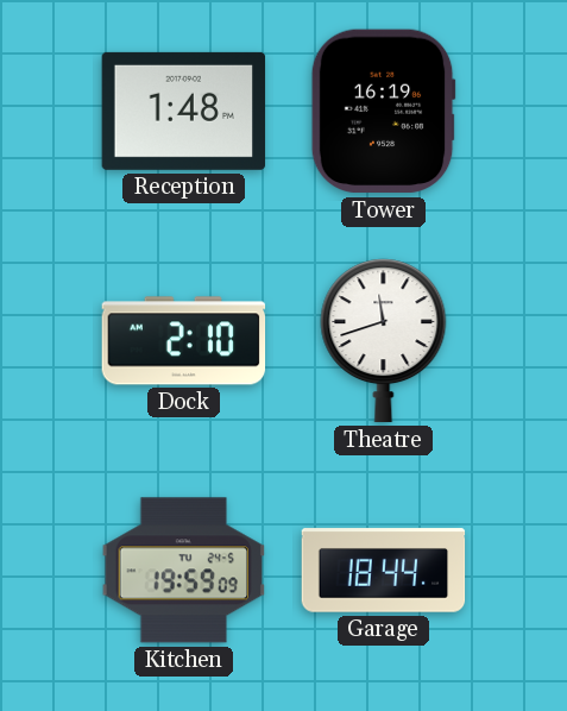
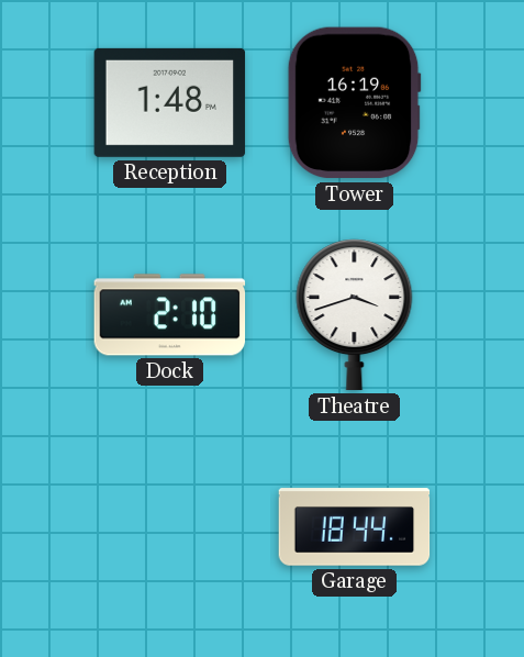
Theatre: 11:42 -> 3:42
Kitchen: 19:59 -> none
